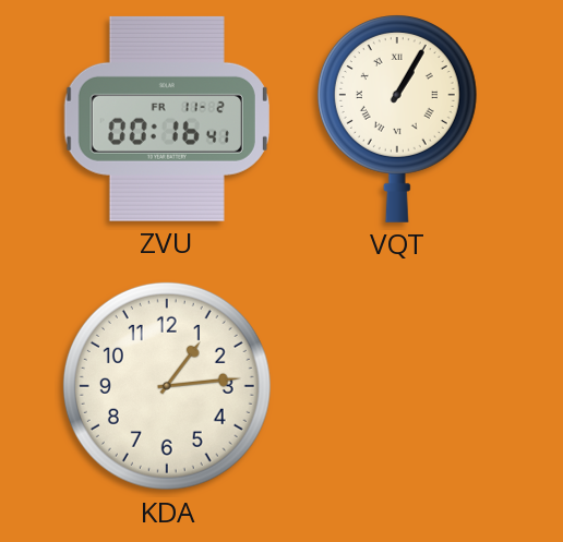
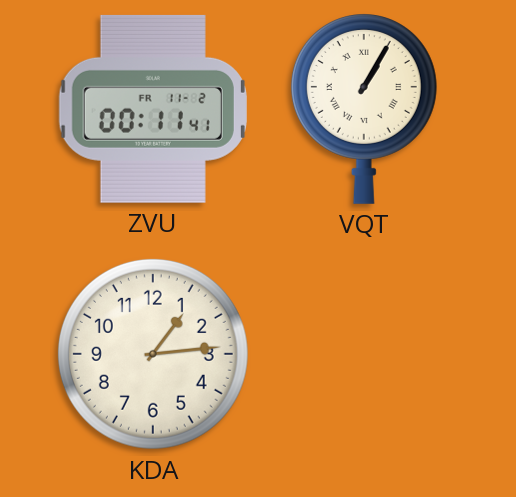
ZVU: 00:16 -> 00:11
